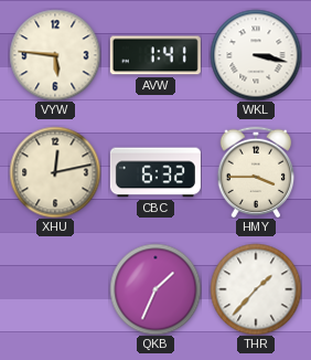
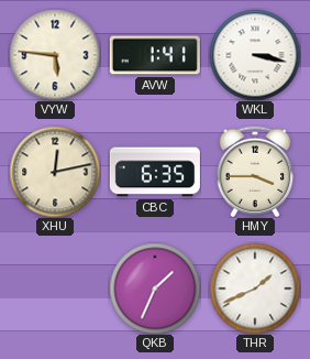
CBC: 6:32 -> 6:35
THR: 1:37 -> 1:41
